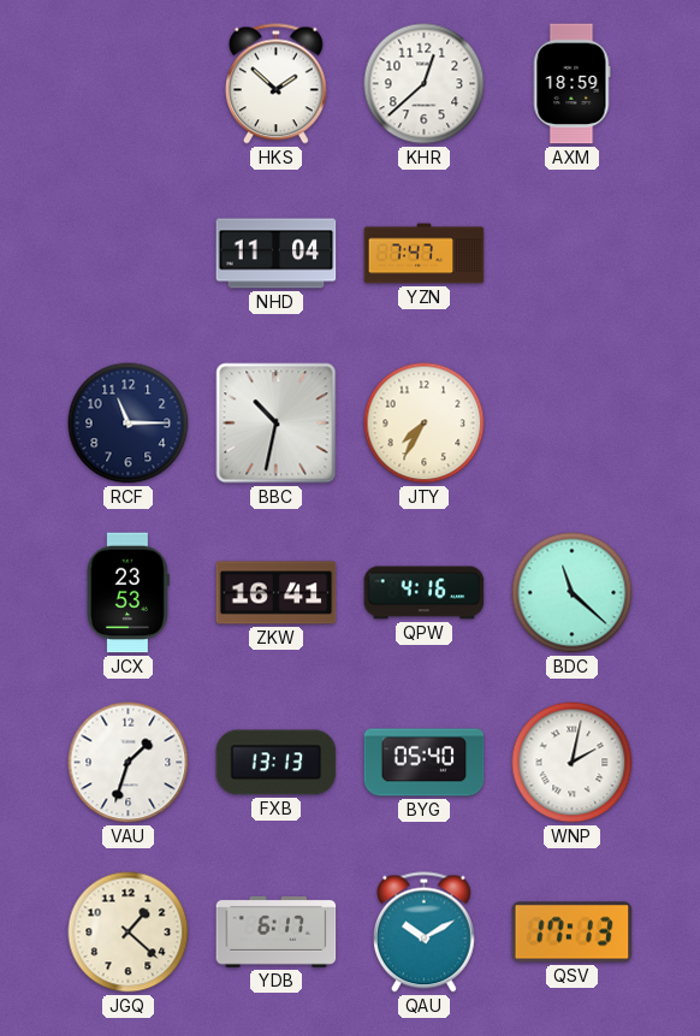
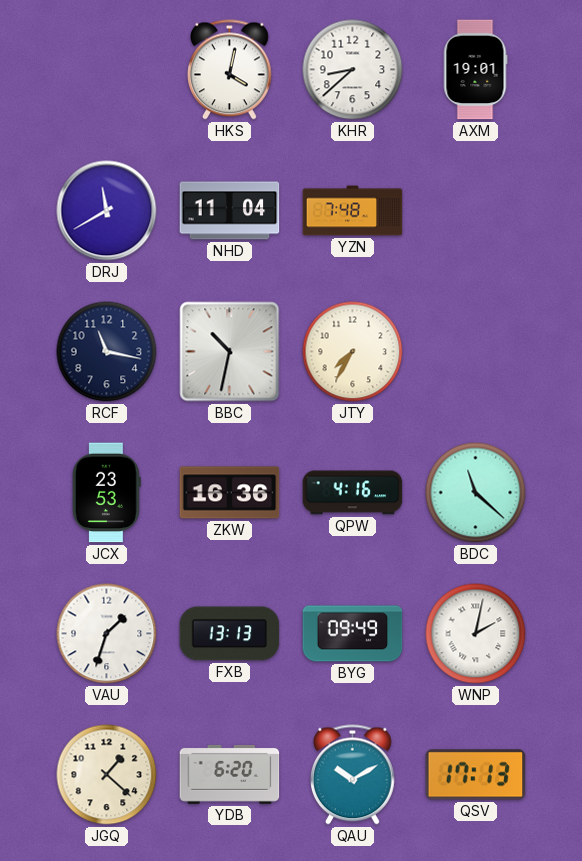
HKS: 1:52 -> 4:02
KHR: 12:38 -> 8:38
AXM: 18:59 -> 19:01
DRJ: none -> 11:40
YZN: 7:47 -> 7:48
RCF: 11:15 -> 11:17
ZKW: 16:41 -> 16:36
BYG: 05:40 -> 09:49
YDB: 6:17 -> 6:20
